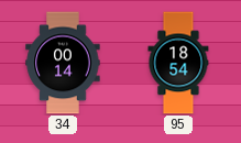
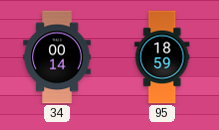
95: 18:54 -> 18:59
